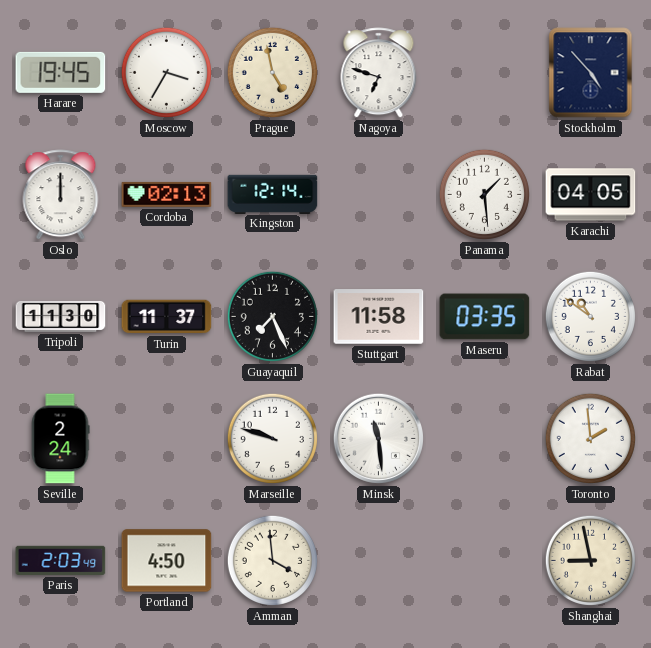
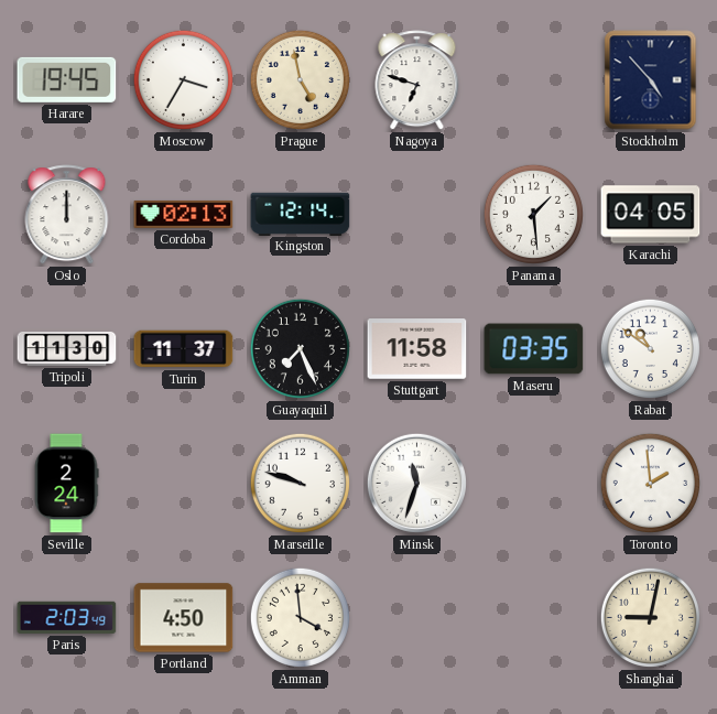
Minsk: 11:29 -> 11:33
Shanghai: 8:58 -> 9:02
